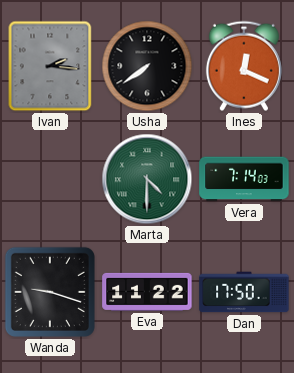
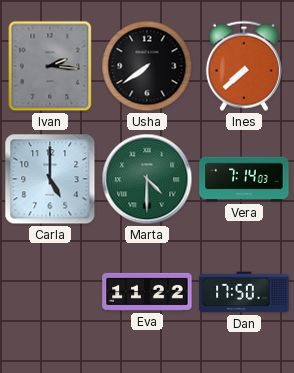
Ines: 12:19 -> 7:38
Carla: none -> 5:00
Wanda: 9:18 -> none
